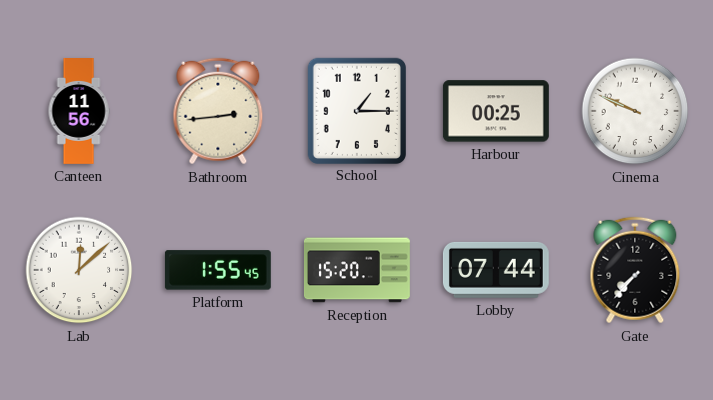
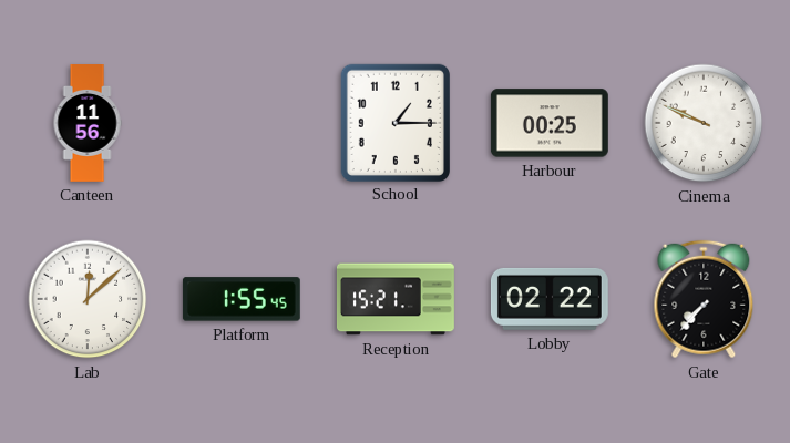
Bathroom: 2:44 -> none
Reception: 15:20 -> 15:21
Lobby: 07:44 -> 02:22
